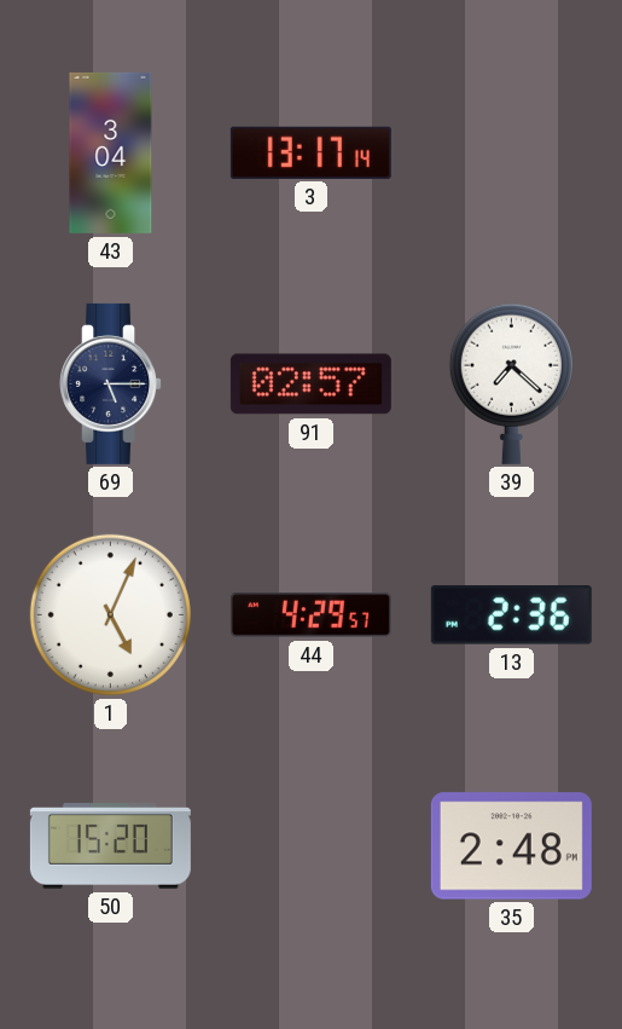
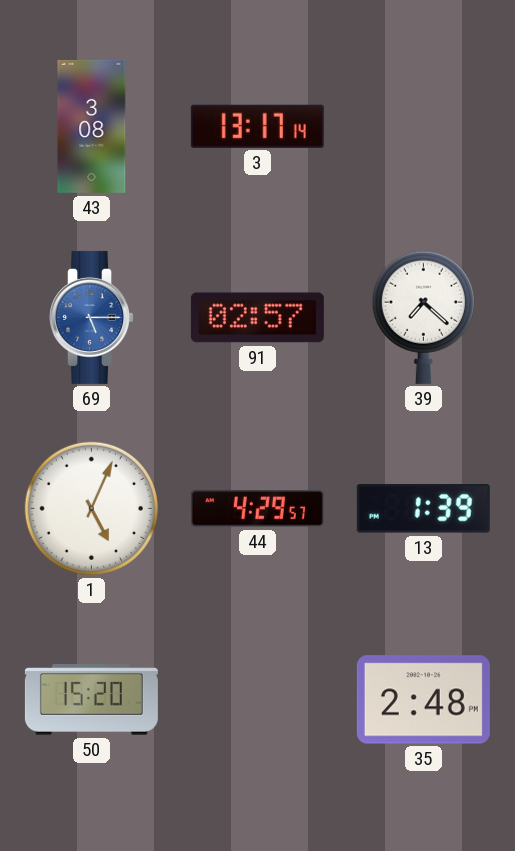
43: 3:04 -> 3:08
69 dial: navy -> blue
13: 2:36 -> 1:39
